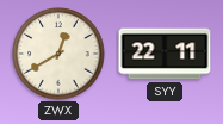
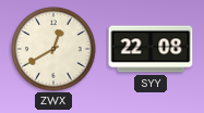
SYY: 22:11 -> 22:08
